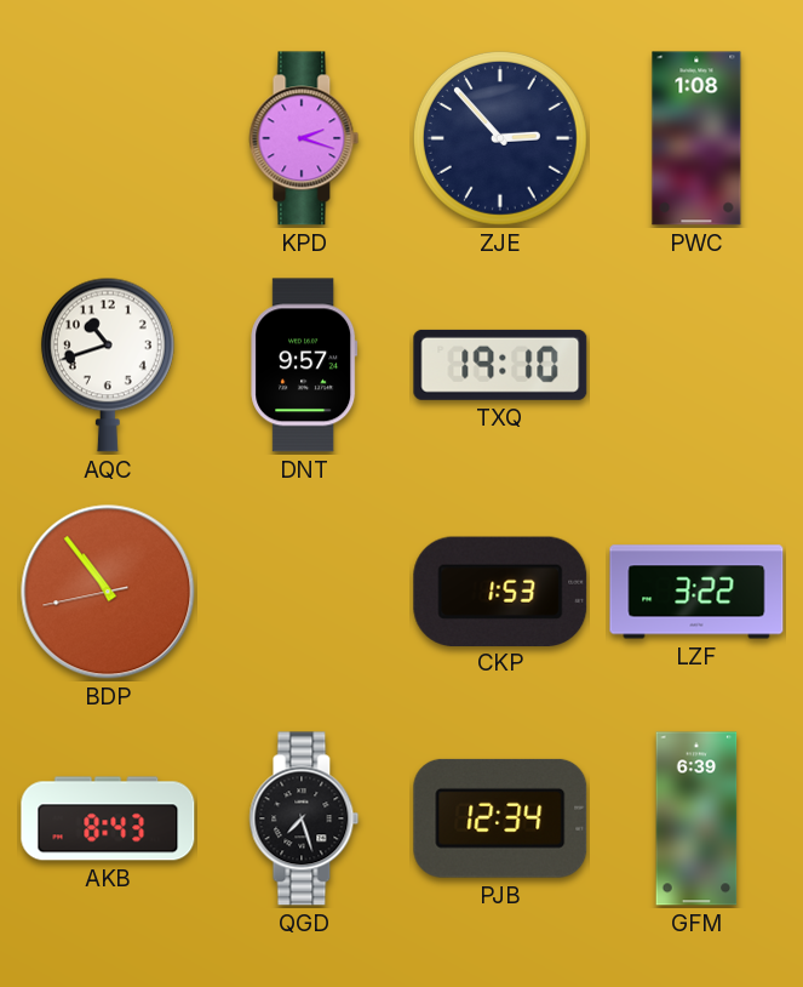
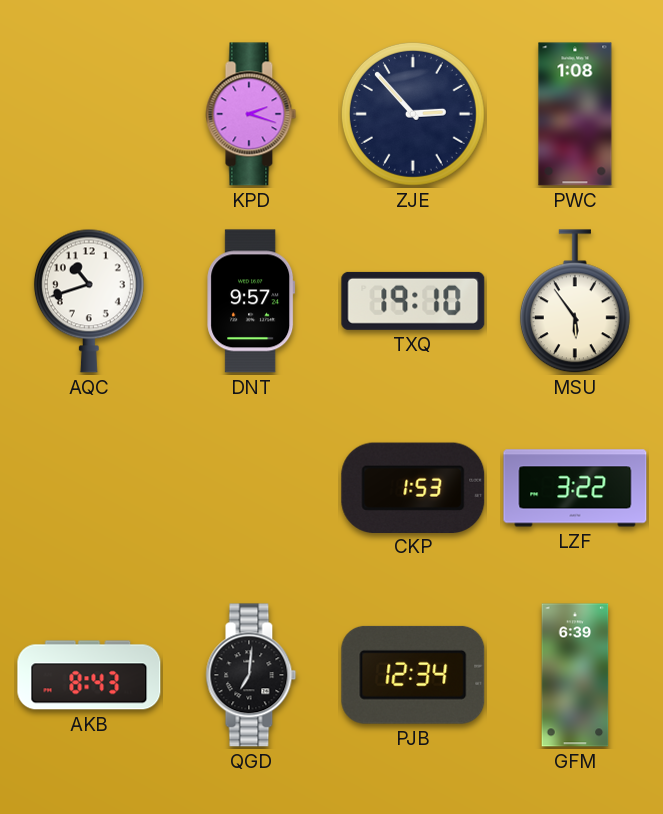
MSU: none -> 5:54
BDP: 10:53 -> none
QGD: 7:27 -> 7:01
